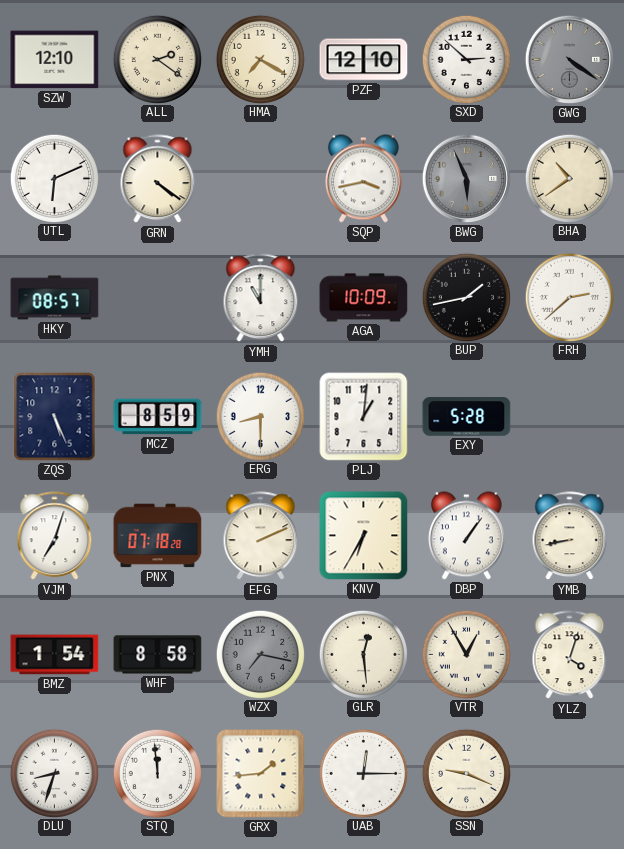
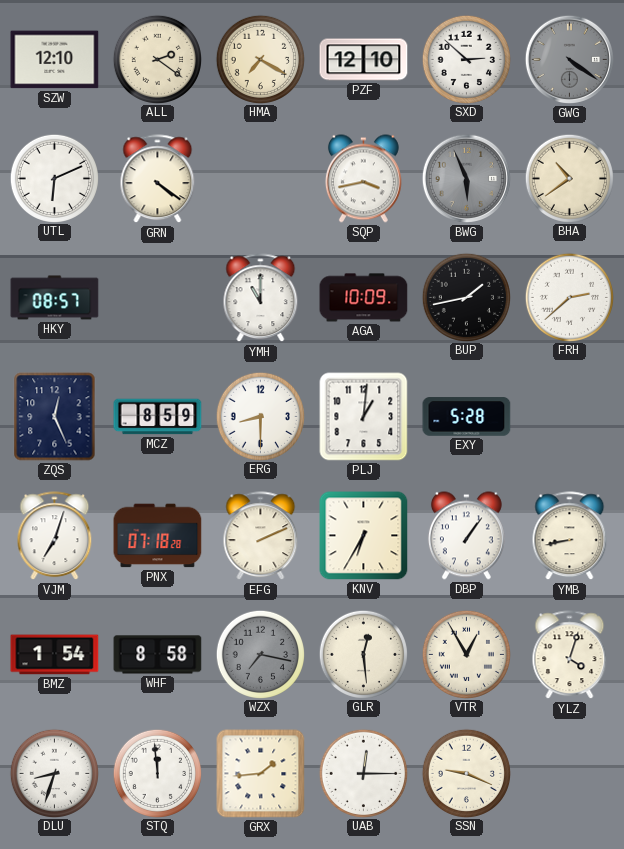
ZQS: 5:26 -> 12:26
